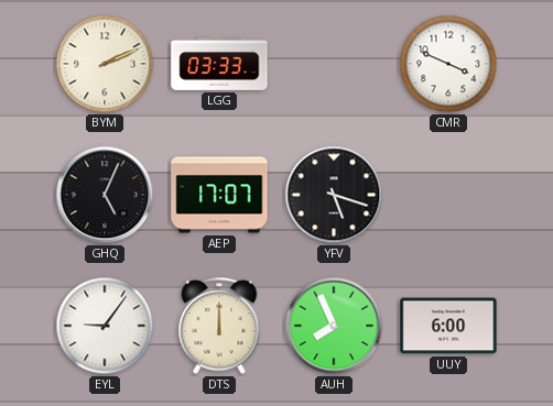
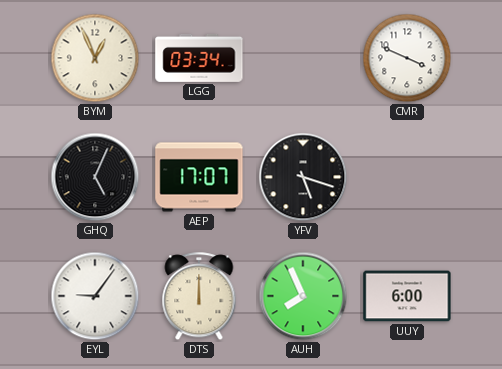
BYM: 2:11 -> 12:56
LGG: 03:33 -> 03:34
